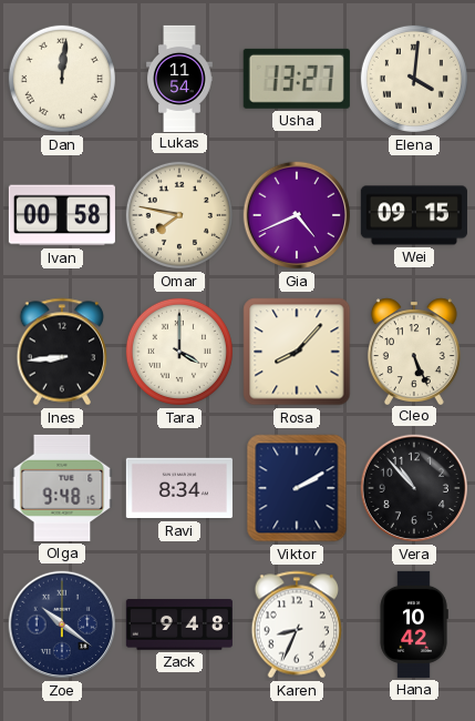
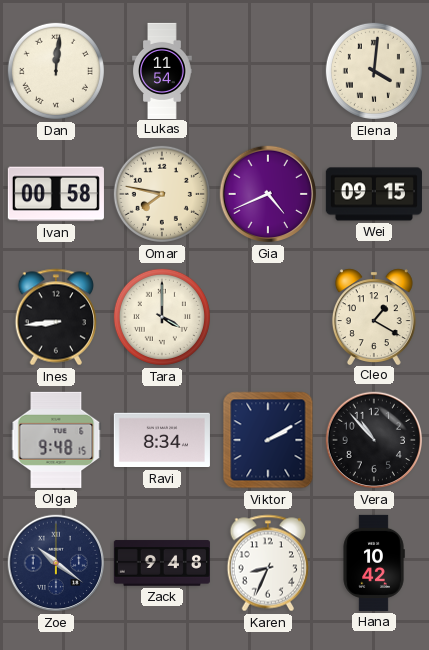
Usha: 13:27 -> none
Rosa: 8:07 -> none
Cleo: 5:26 -> 1:20
